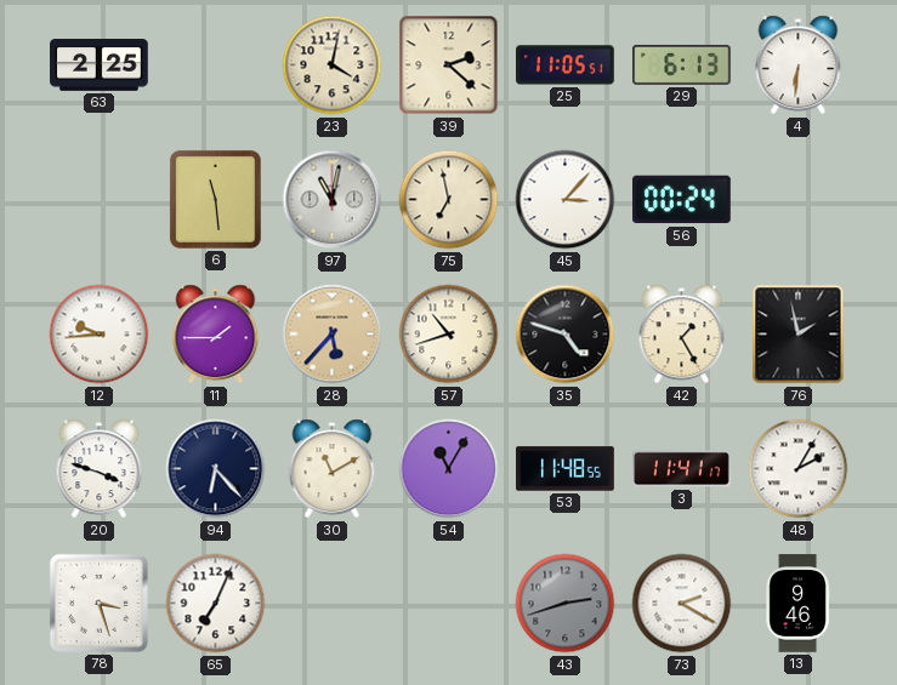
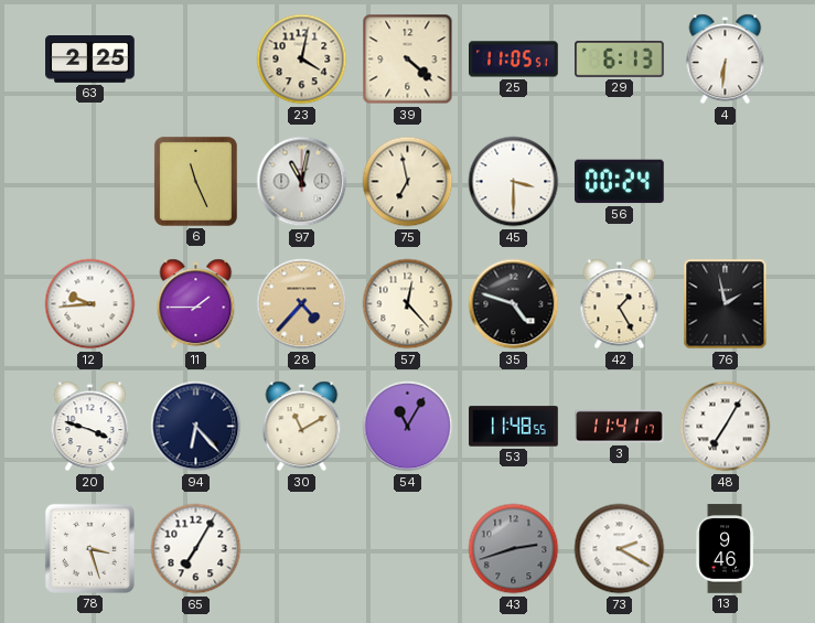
39: 2:22 -> 4:22
6: 11:29 -> 11:26
45: 3:07 -> 3:30
28: 5:37 -> 4:37
57: 10:42 -> 12:23
48: 2:05 -> 7:05
65: 7:04 -> 7:05
